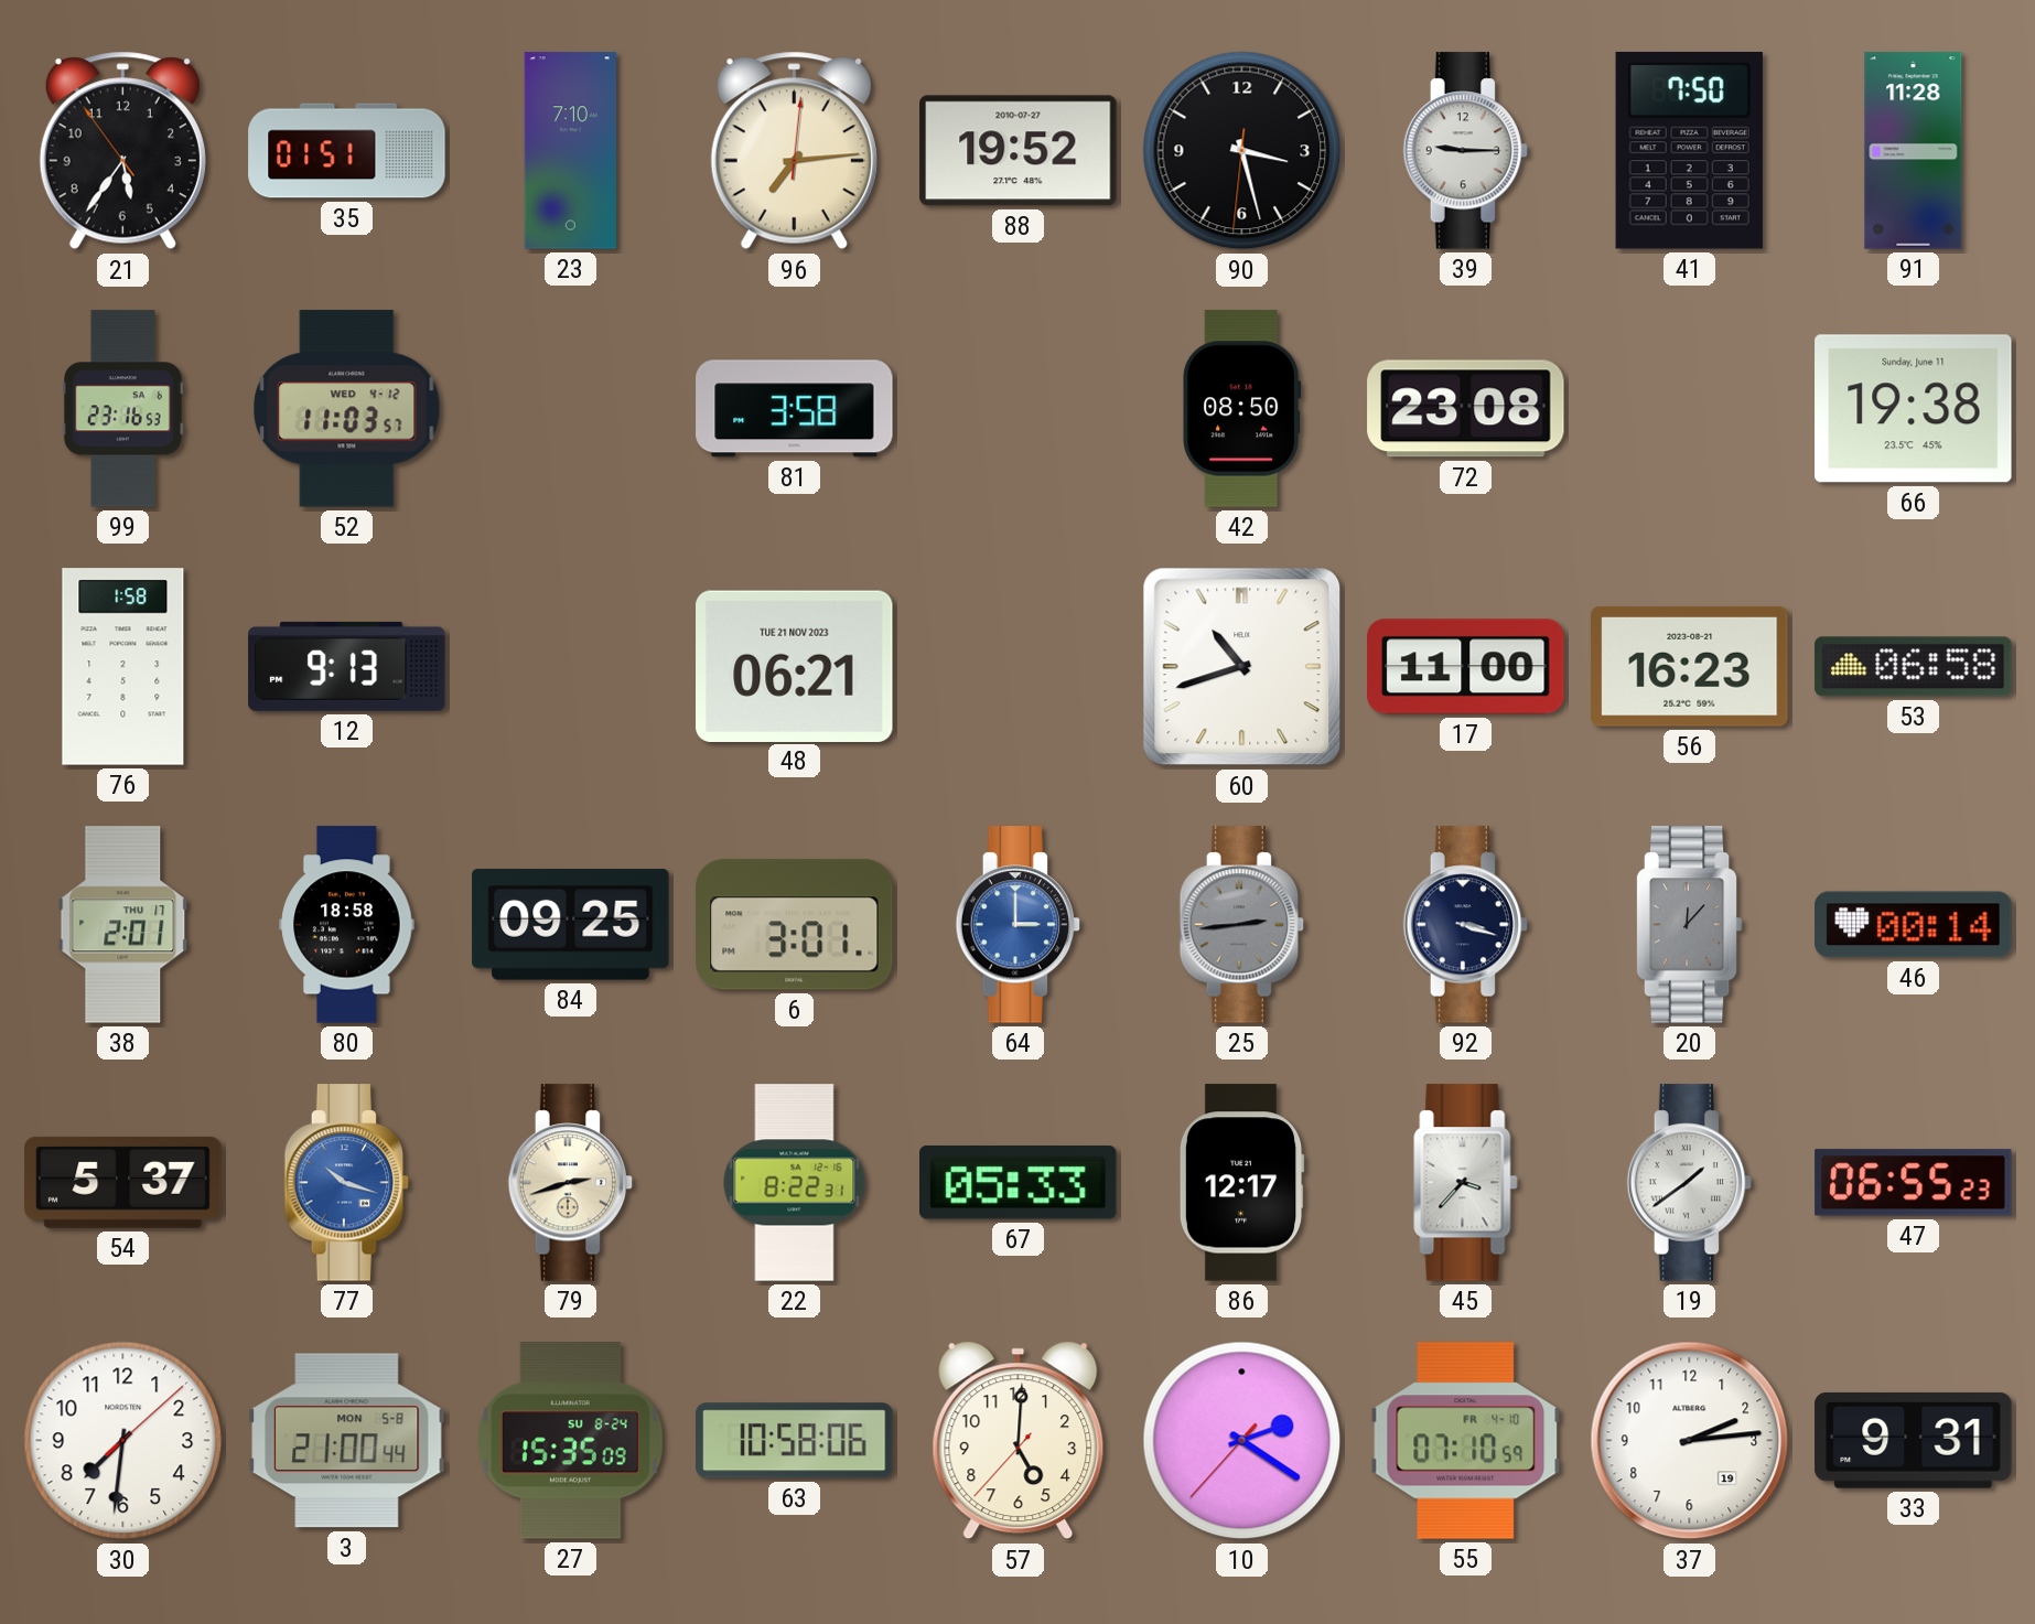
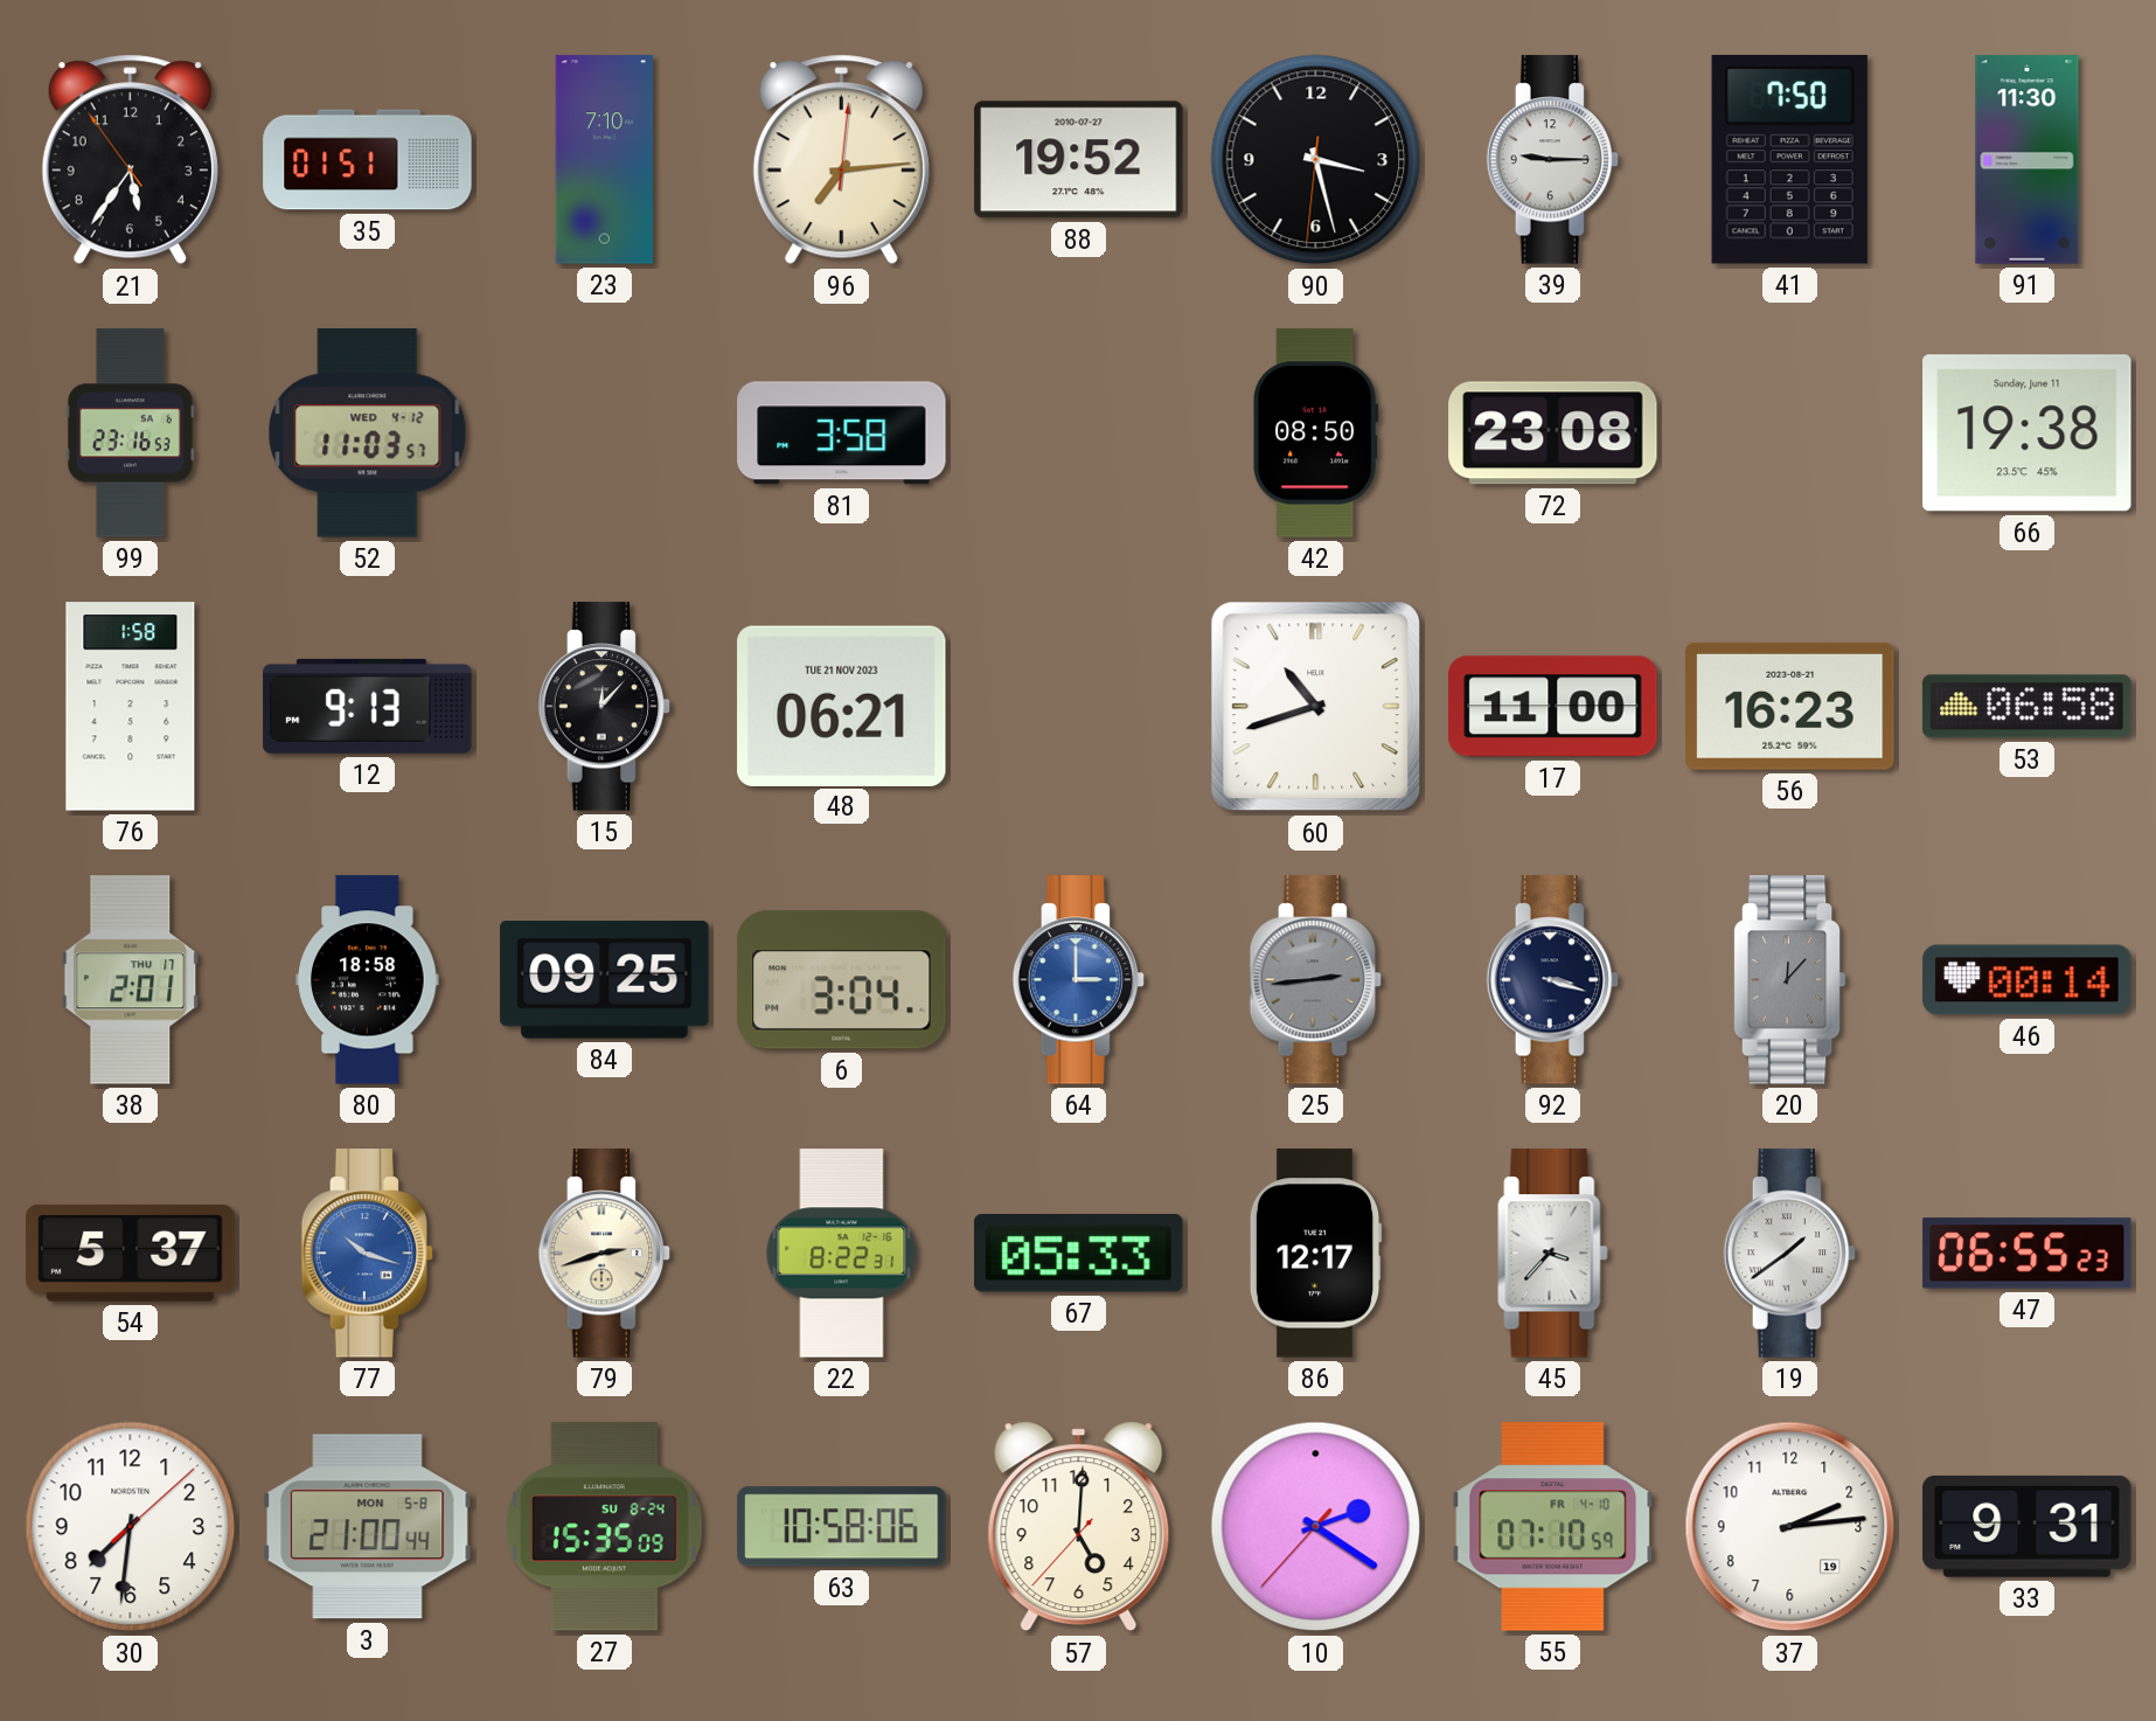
91: 11:28 -> 11:30
15: none -> 12:07
6: 3:01 -> 3:04
